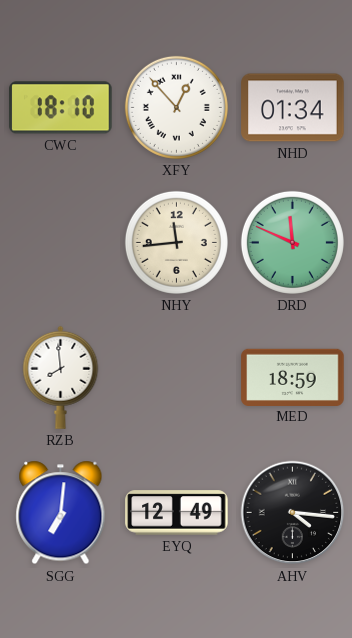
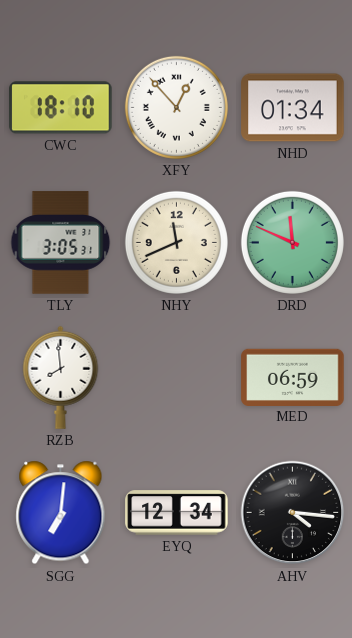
TLY: none -> 3:05
NHY: 11:44 -> 11:41
MED: 18:59 -> 06:59
EYQ: 12:49 -> 12:34
